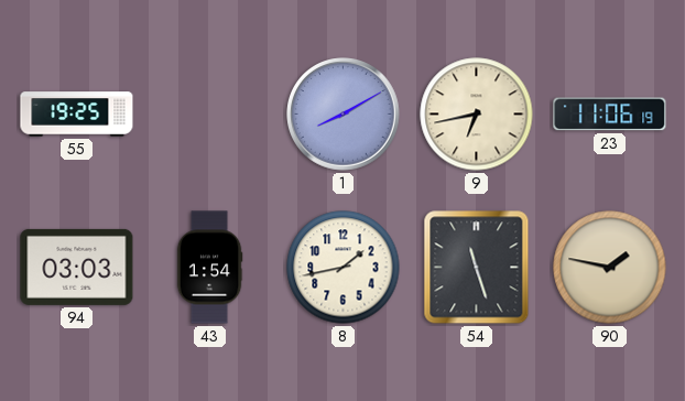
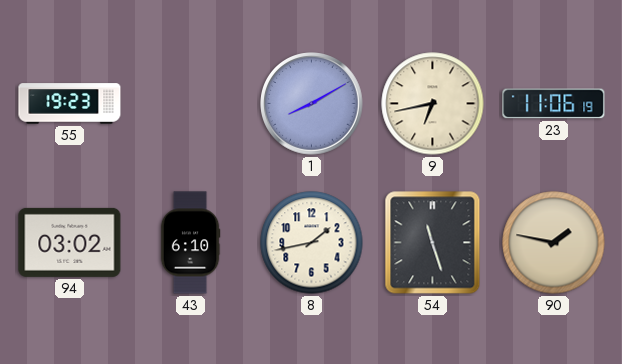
55: 19:25 -> 19:23
94: 03:03 -> 03:02
43: 1:54 -> 6:10
